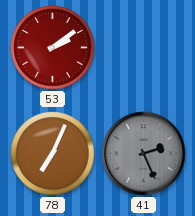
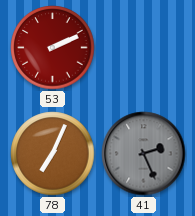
53: 2:09 -> 2:11
